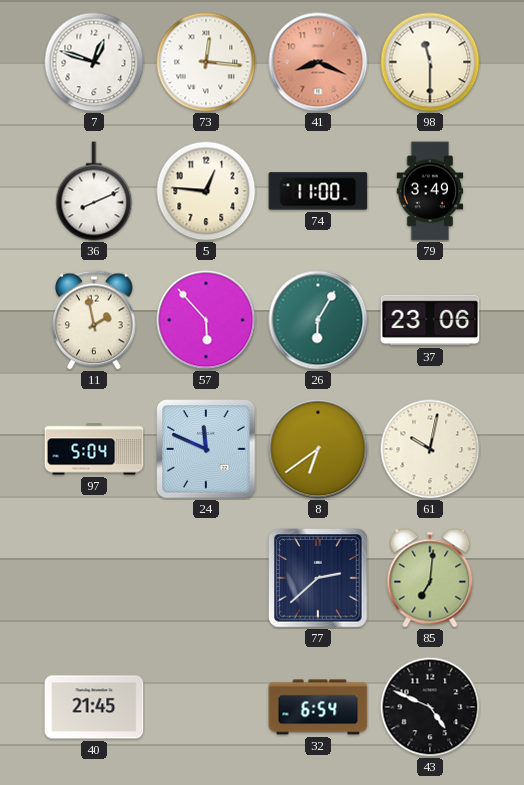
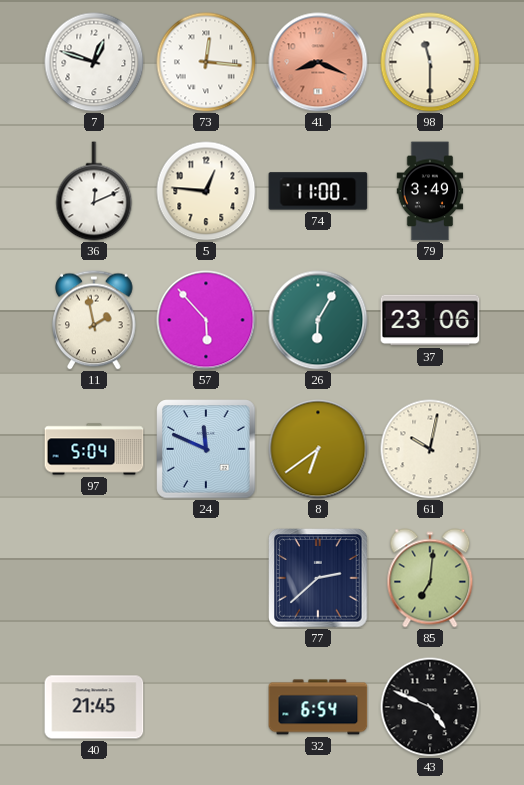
36: 8:11 -> 12:11
